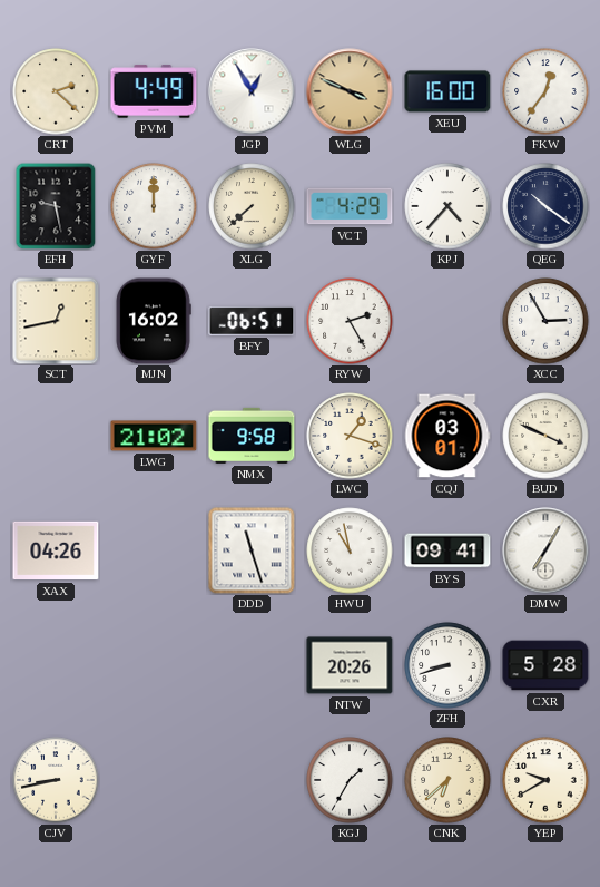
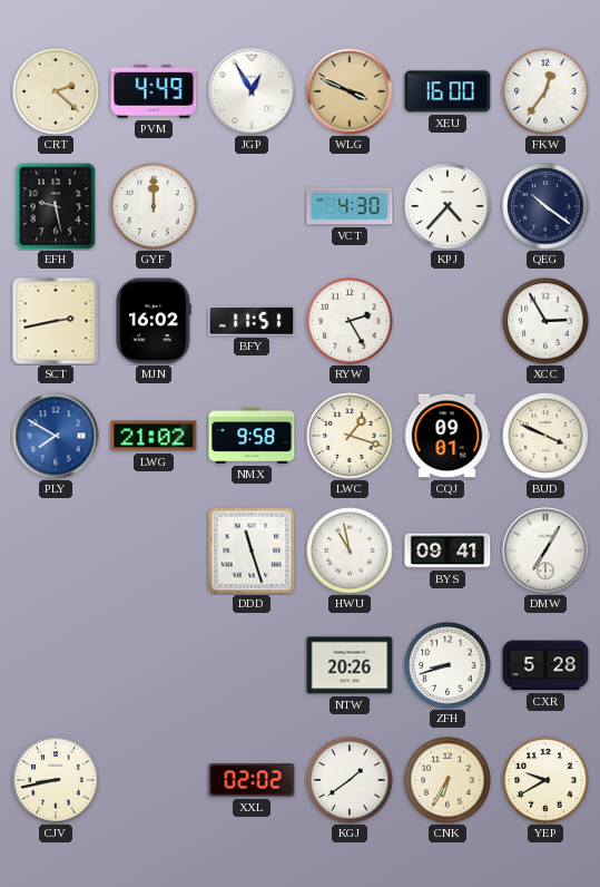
XLG: 7:38 -> none
VCT: 4:29 -> 4:30
SCT: 12:43 -> 2:43
BFY: 06:51 -> 11:51
PLY: none -> 7:50
CQJ: 03:01 -> 09:01
XAX: 04:26 -> none
XXL: none -> 02:02
KGJ: 1:35 -> 1:39
CNK: 6:38 -> 6:35
